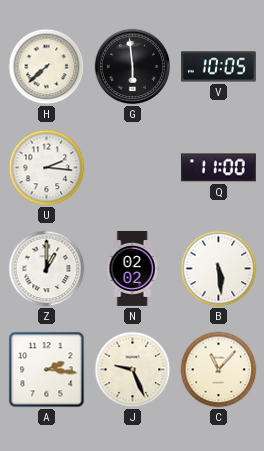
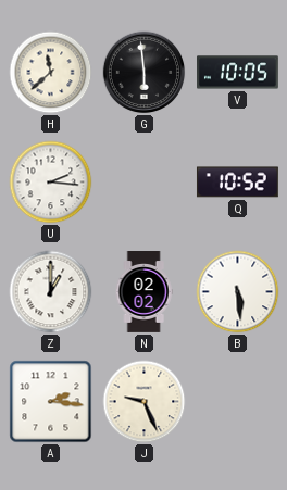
H: 7:38 -> 11:38
Q: 11:00 -> 10:52
C: 11:07 -> none
